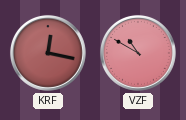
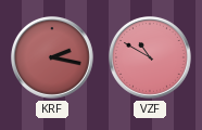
KRF: 12:17 -> 2:17
